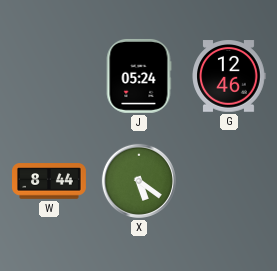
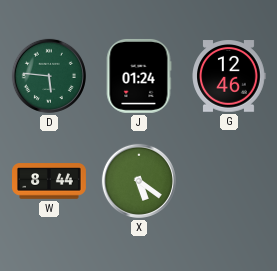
D: none -> 5:46
J: 05:24 -> 01:24
